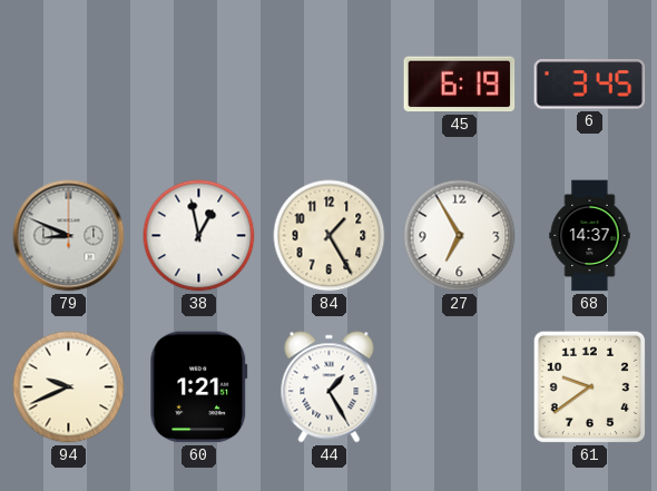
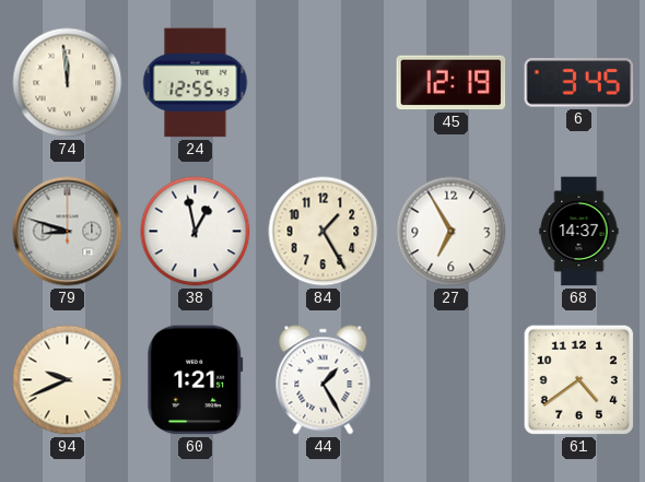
74: none -> 11:59
24: none -> 12:55
45: 6:19 -> 12:19
79: 8:49 -> 8:48
61: 9:39 -> 4:39
